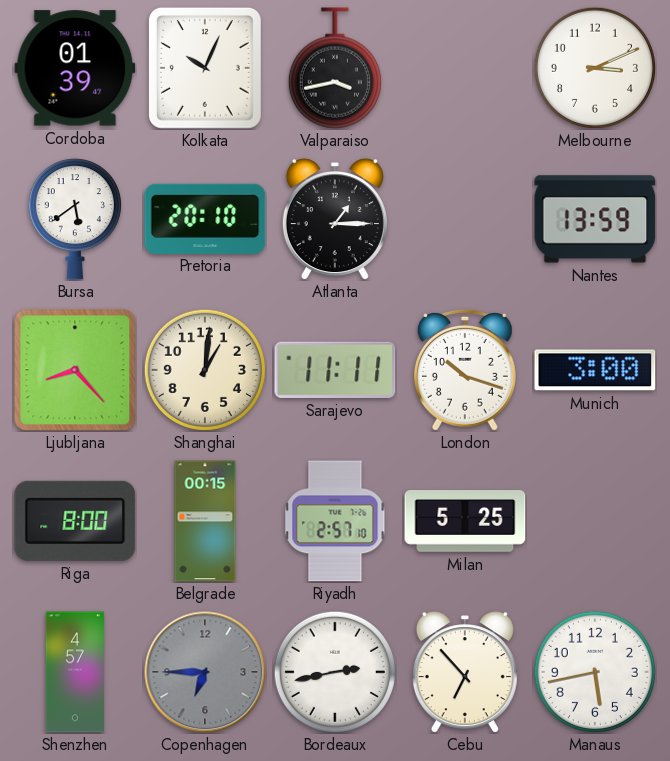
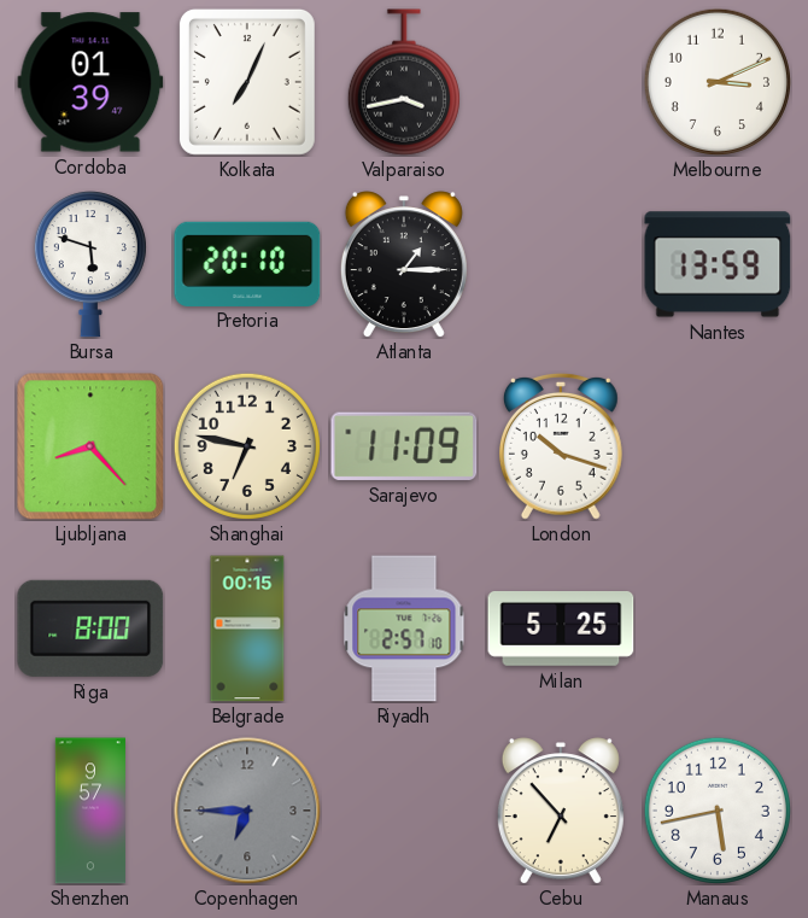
Kolkata: 10:04 -> 7:04
Bursa: 5:39 -> 5:48
Shanghai: 1:01 -> 6:47
Sarajevo: 11:11 -> 11:09
Munich: 3:00 -> none
Shenzhen: 4:57 -> 9:57
Bordeaux: 2:43 -> none
